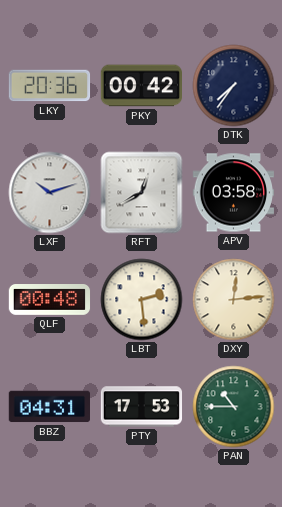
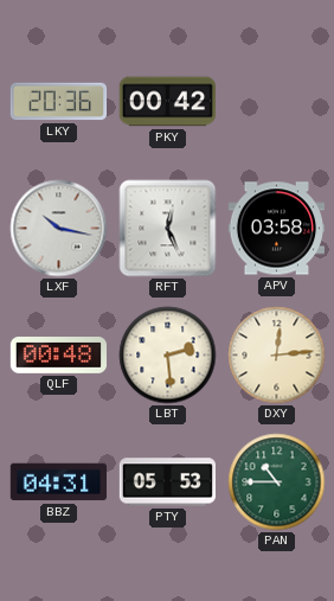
DTK: 7:36 -> none
LXF: 10:12 -> 10:17
RFT: 12:40 -> 12:26
PTY: 17:53 -> 05:53
